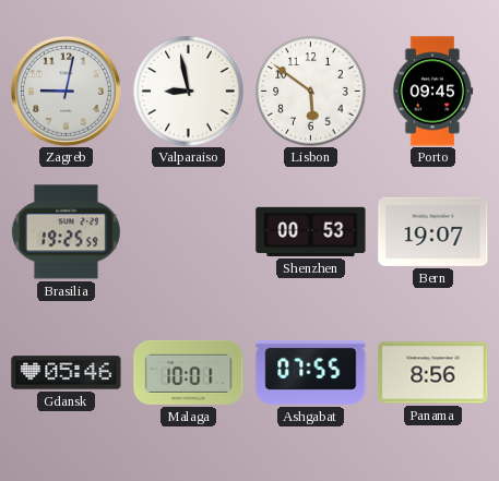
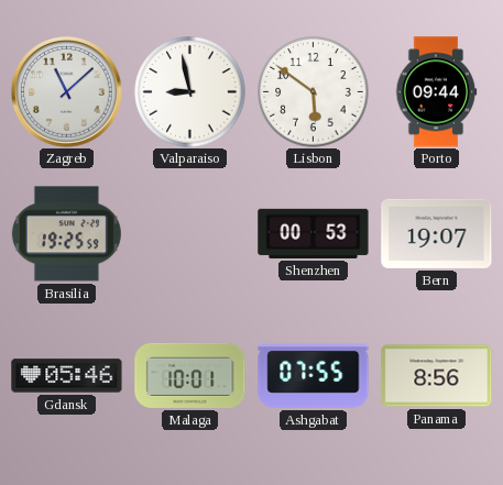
Zagreb: 9:02 -> 11:08
Porto: 09:45 -> 09:44
